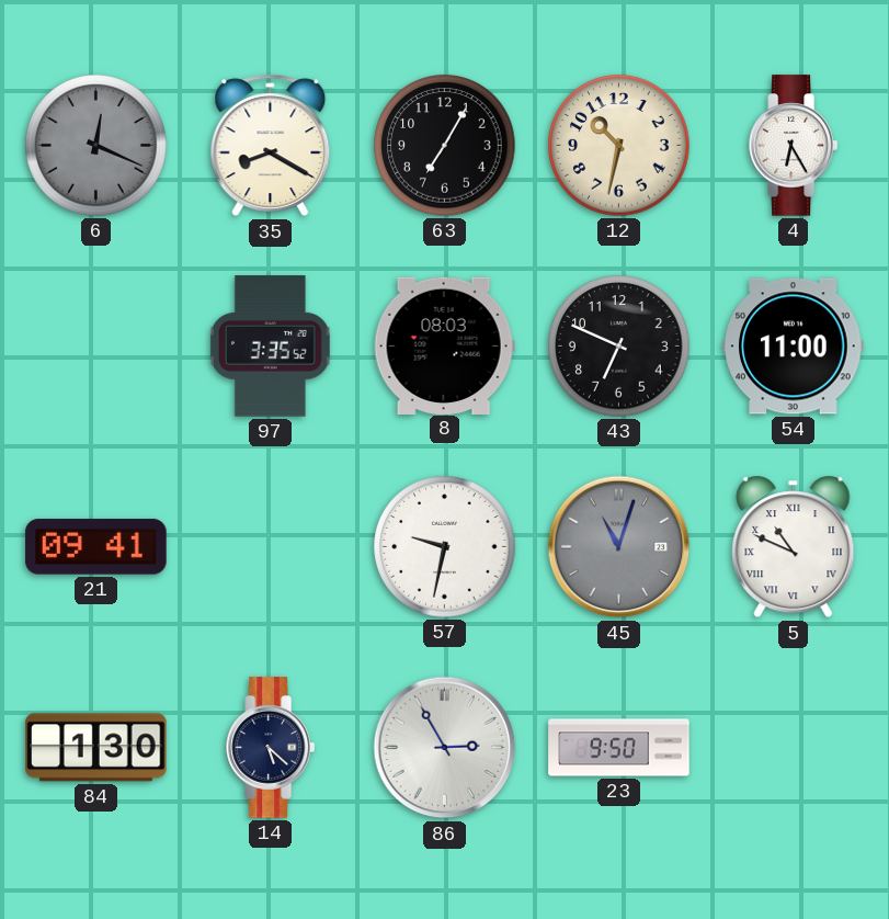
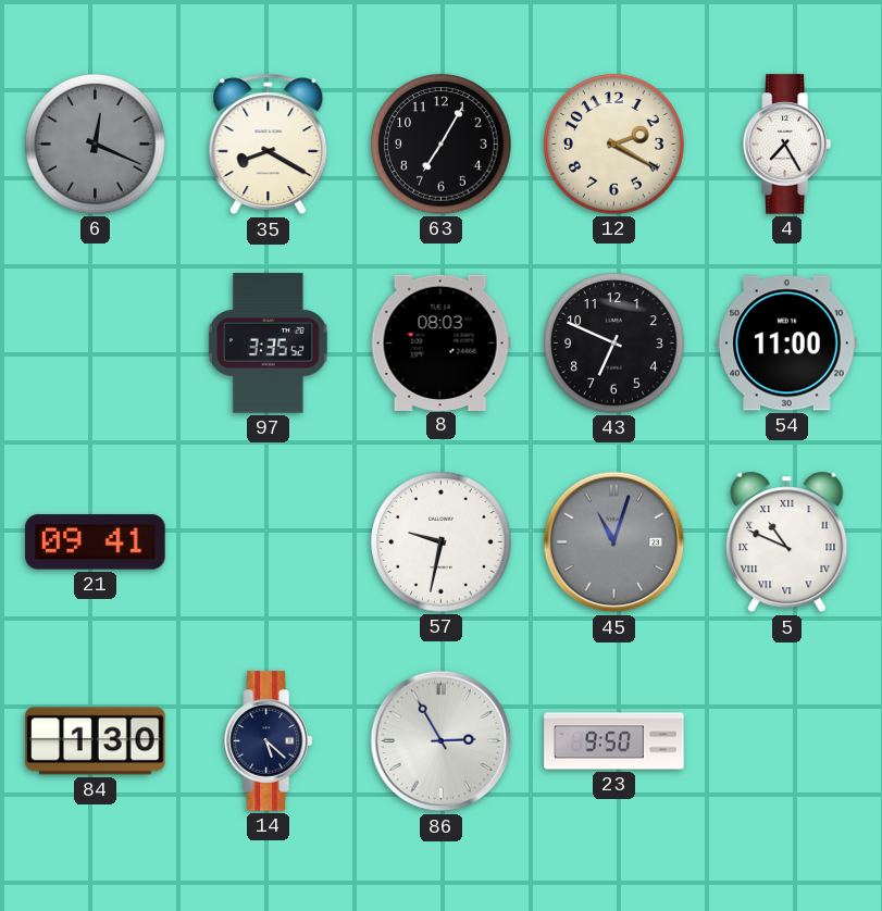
12: 10:32 -> 2:20
4: 6:25 -> 7:25
